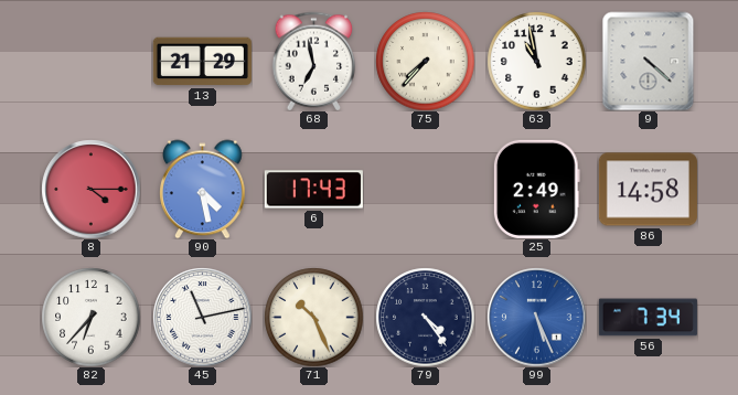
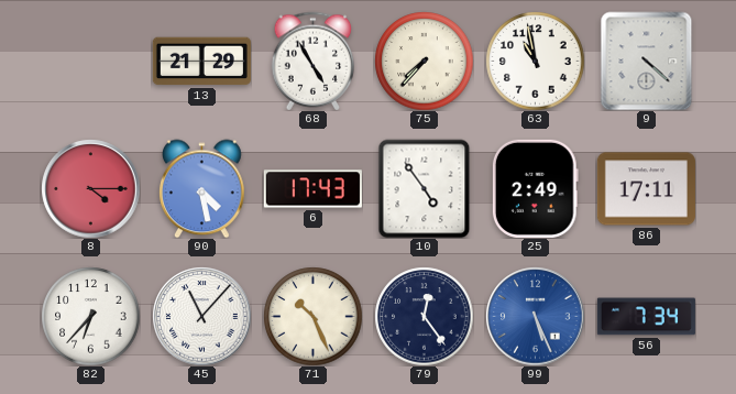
68: 6:58 -> 4:55
10: none -> 4:54
86: 14:58 -> 17:11
45: 11:13 -> 11:07
79: 4:24 -> 12:24
